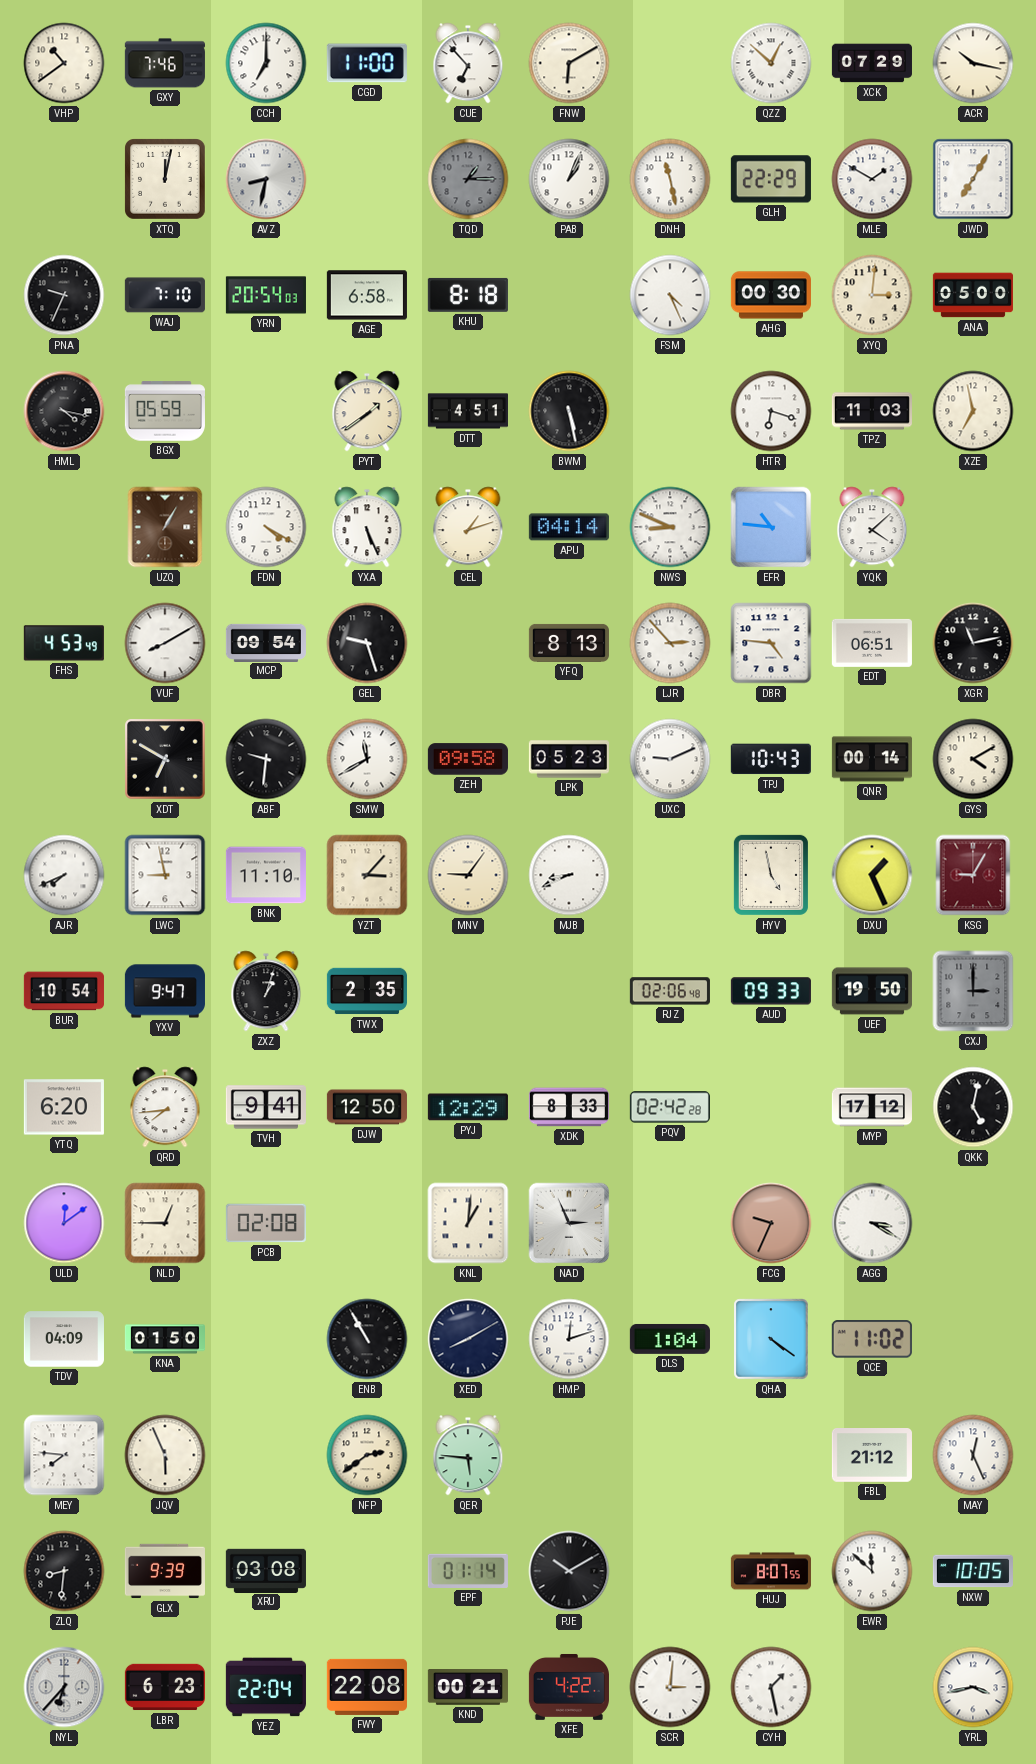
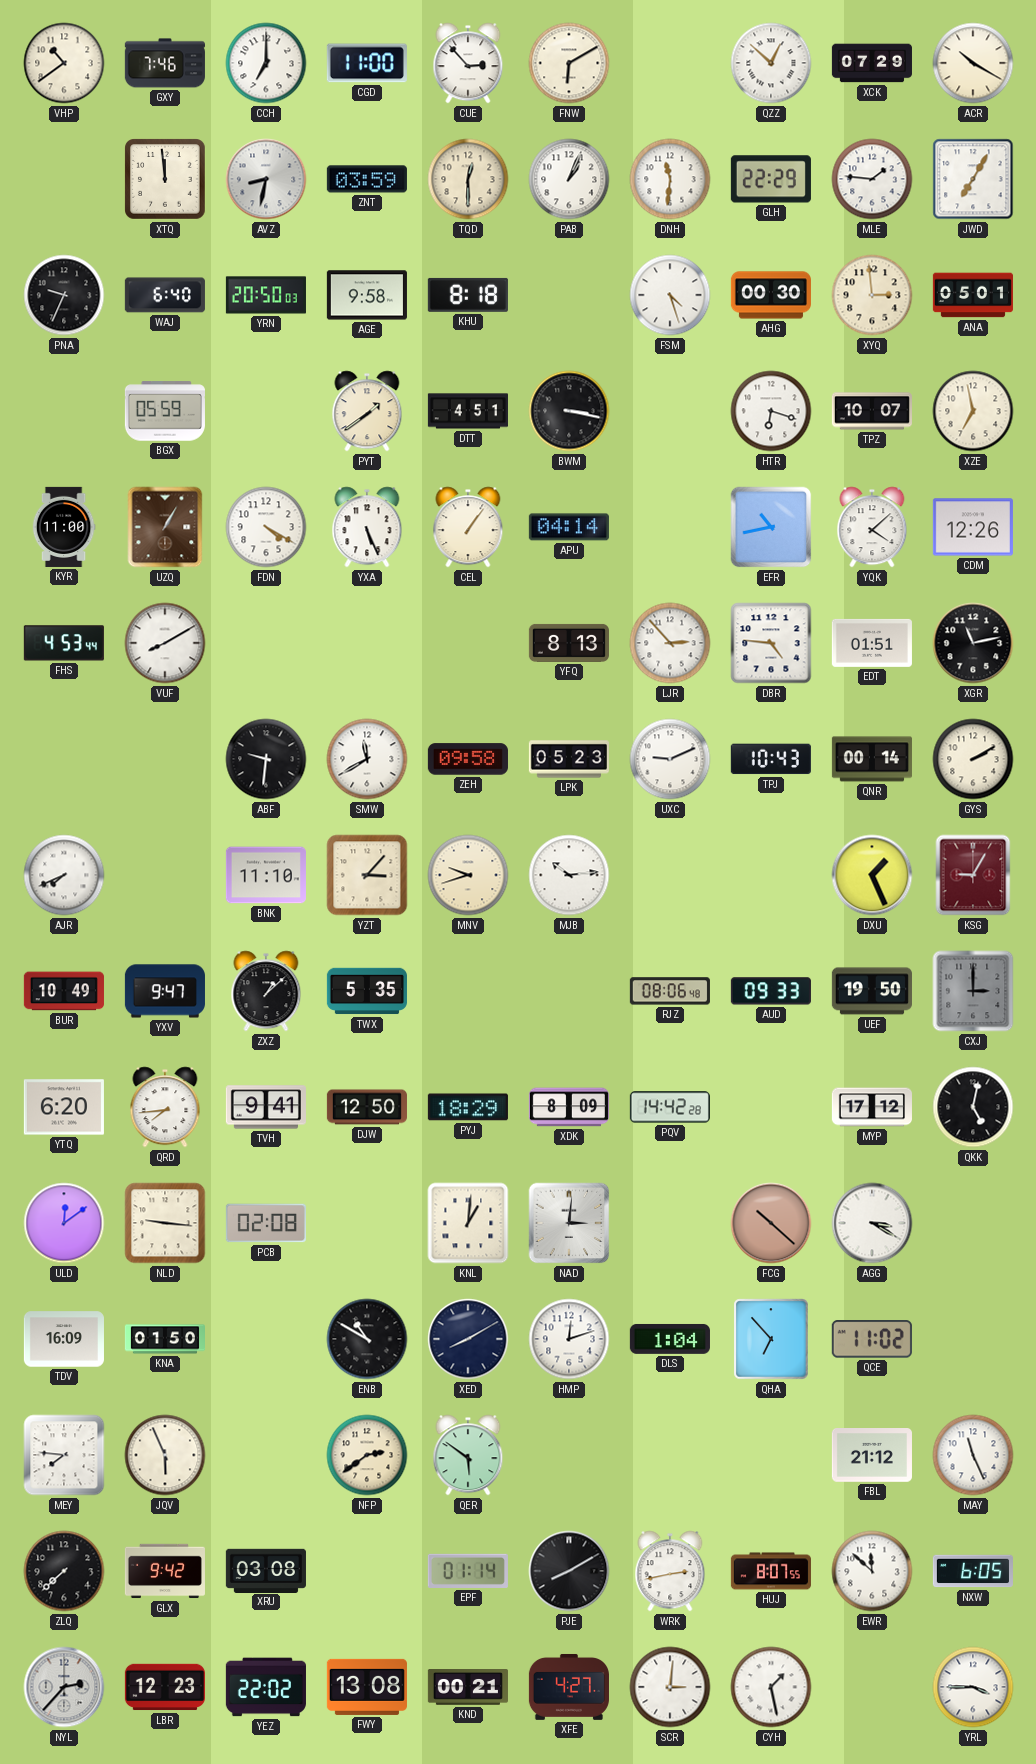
CUE: 6:53 -> 2:53
ACR: 10:17 -> 10:20
XTQ: 12:02 -> 11:59
ZNT: none -> 03:59
TQD: 1:15 -> 12:30
TQD dial: grey -> cream
DNH: 11:28 -> 11:31
MLE: 1:50 -> 1:46
WAJ: 7:10 -> 6:40
YRN: 20:54 -> 20:50
AGE: 6:58 -> 9:58
FSM: 4:26 -> 4:27
XYQ: 3:01 -> 2:59
ANA: 05:00 -> 05:01
HML: 4:17 -> none
BWM: 5:28 -> 3:17
TPZ: 11:03 -> 10:07
KYR: none -> 11:00
CEL: 1:12 -> 1:06
NWS: 8:49 -> none
EFR: 10:46 -> 10:43
CDM: none -> 12:26
FHS: 4:53:49 -> 4:53:44
MCP: 09:54 -> none
GEL: 9:27 -> none
EDT: 06:51 -> 01:51
XDT: 6:50 -> none
GYS: 4:10 -> 2:10
LWC: 8:58 -> none
MNV: 9:06 -> 9:42
MJB: 8:41 -> 10:14
HYV: 4:58 -> none
BUR: 10:54 -> 10:49
ZXZ: 1:03 -> 1:08
TWX: 2:35 -> 5:35
RJZ: 02:06 -> 08:06
PYJ: 12:29 -> 18:29
XDK: 8:33 -> 8:09
PQV: 02:42 -> 14:42
NLD: 12:45 -> 9:16
NAD: 2:56 -> 3:01
FCG: 9:34 -> 10:22
TDV: 04:09 -> 16:09
ENB: 10:55 -> 10:50
QHA: 4:21 -> 6:53
QER: 5:46 -> 5:51
MAY: 12:26 -> 11:26
ZLQ: 8:31 -> 7:38
GLX: 9:39 -> 9:42
PJE: 10:10 -> 8:10
WRK: none -> 2:43
NXW: 10:05 -> 6:05
NYL: 6:37 -> 2:37
LBR: 6:23 -> 12:23
YEZ: 22:04 -> 22:02
FWY: 22:08 -> 13:08
XFE: 4:22 -> 4:27
YRL: 3:43 -> 3:45
